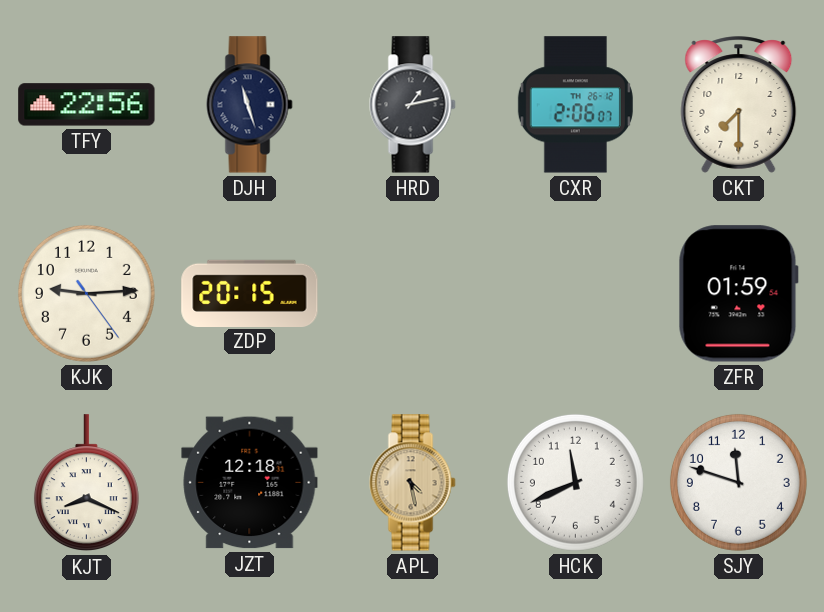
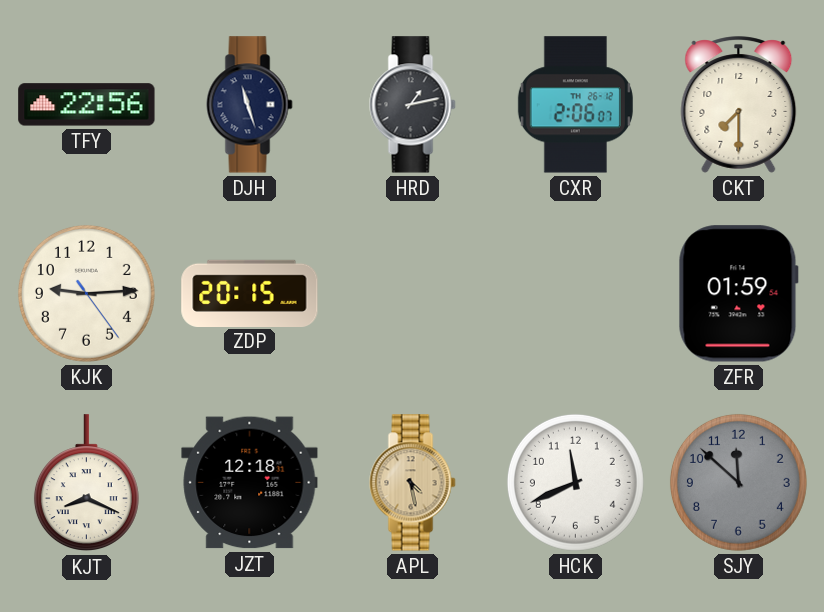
SJY: 11:48 -> 11:52
SJY dial: white -> grey
